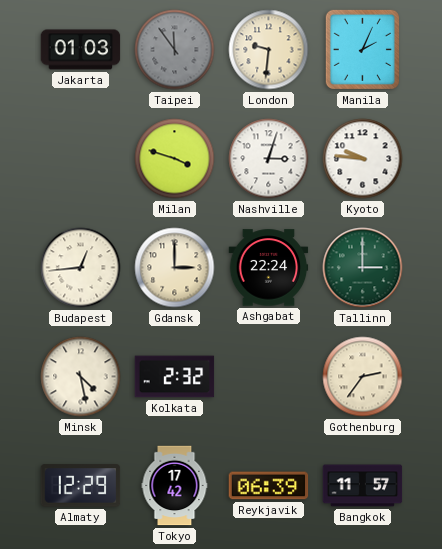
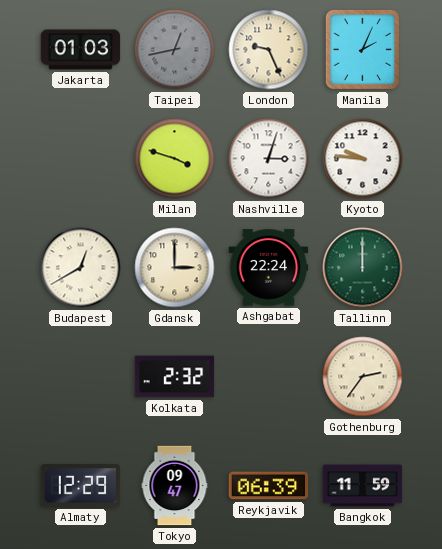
Taipei: 11:54 -> 12:43
London: 9:31 -> 9:26
Budapest: 12:44 -> 12:40
Tallinn: 3:00 -> 12:00
Minsk: 4:28 -> none
Tokyo: 17:42 -> 09:47
Bangkok: 11:57 -> 11:59
